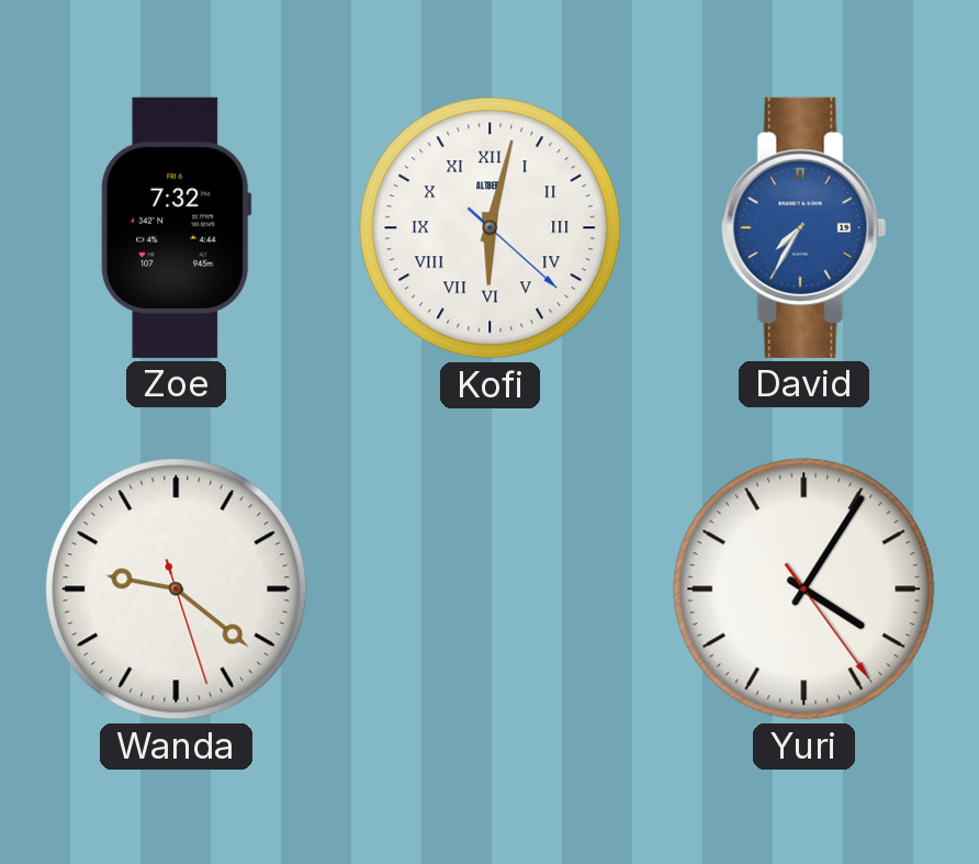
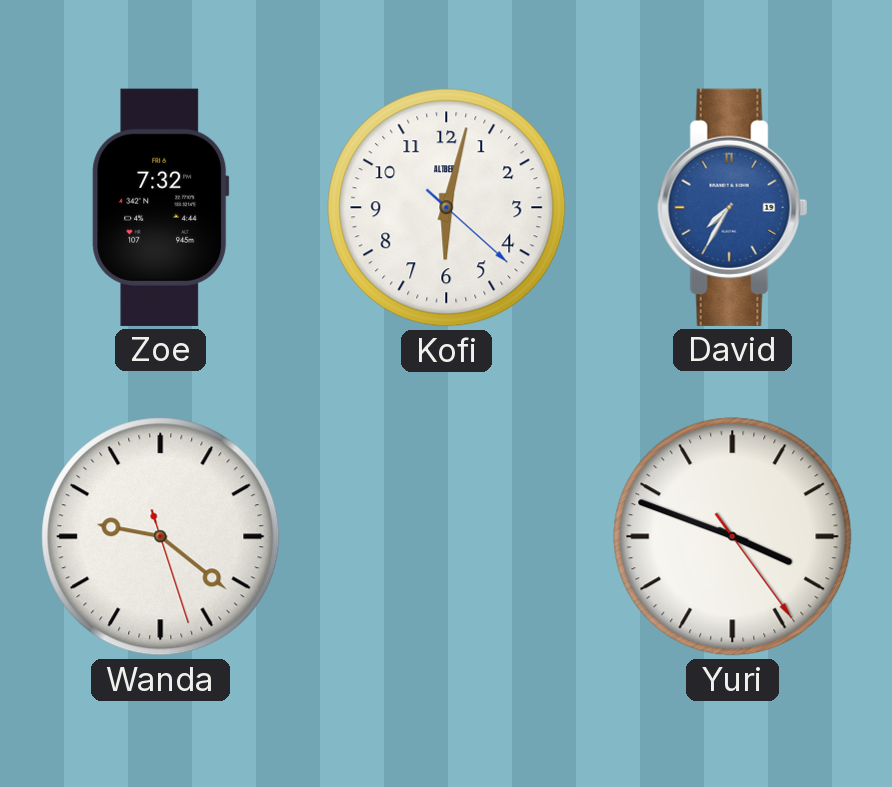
Kofi numerals: Roman -> Arabic
Yuri: 4:05 -> 3:48
